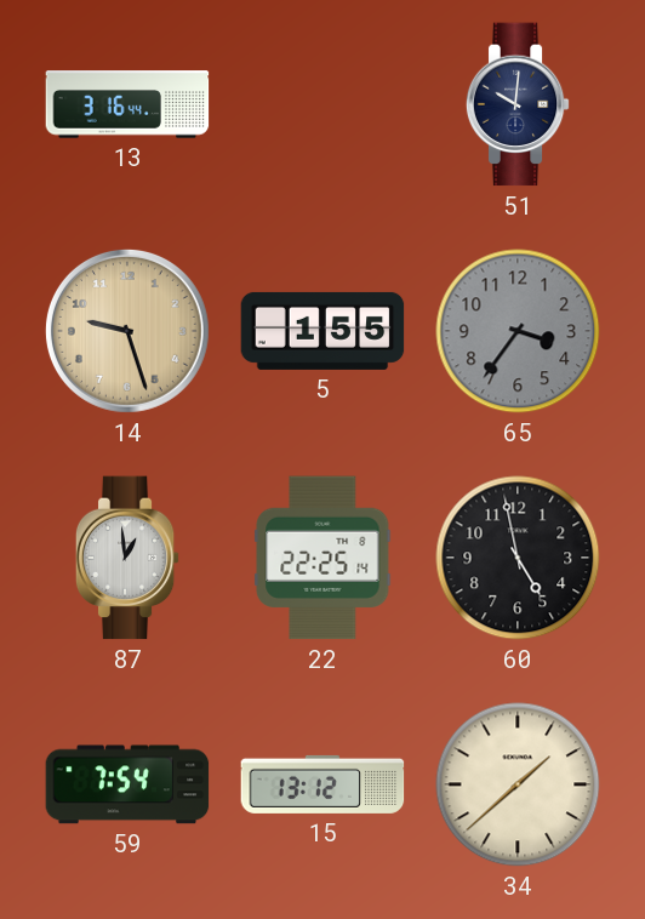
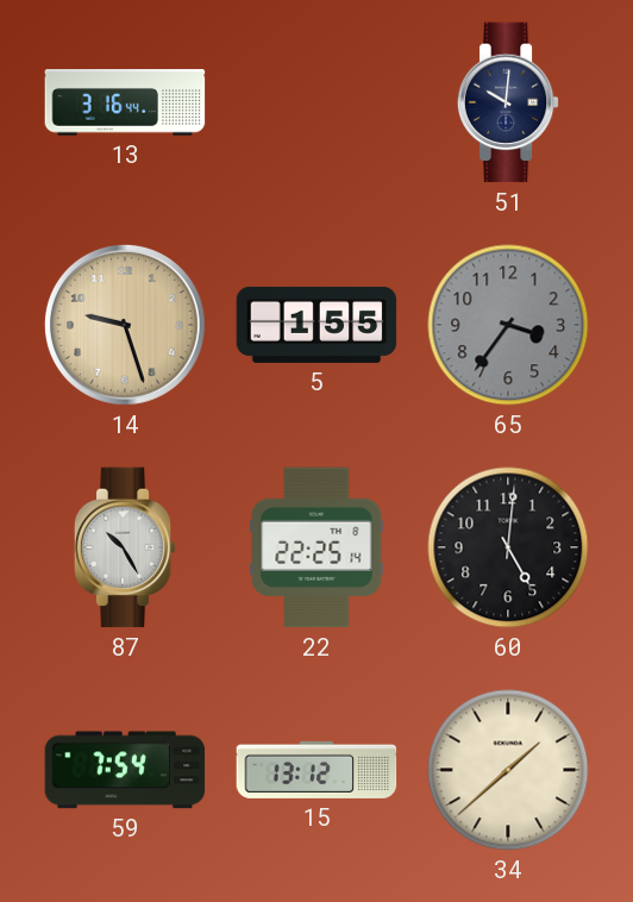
87: 12:59 -> 10:25
60: 4:58 -> 5:01
